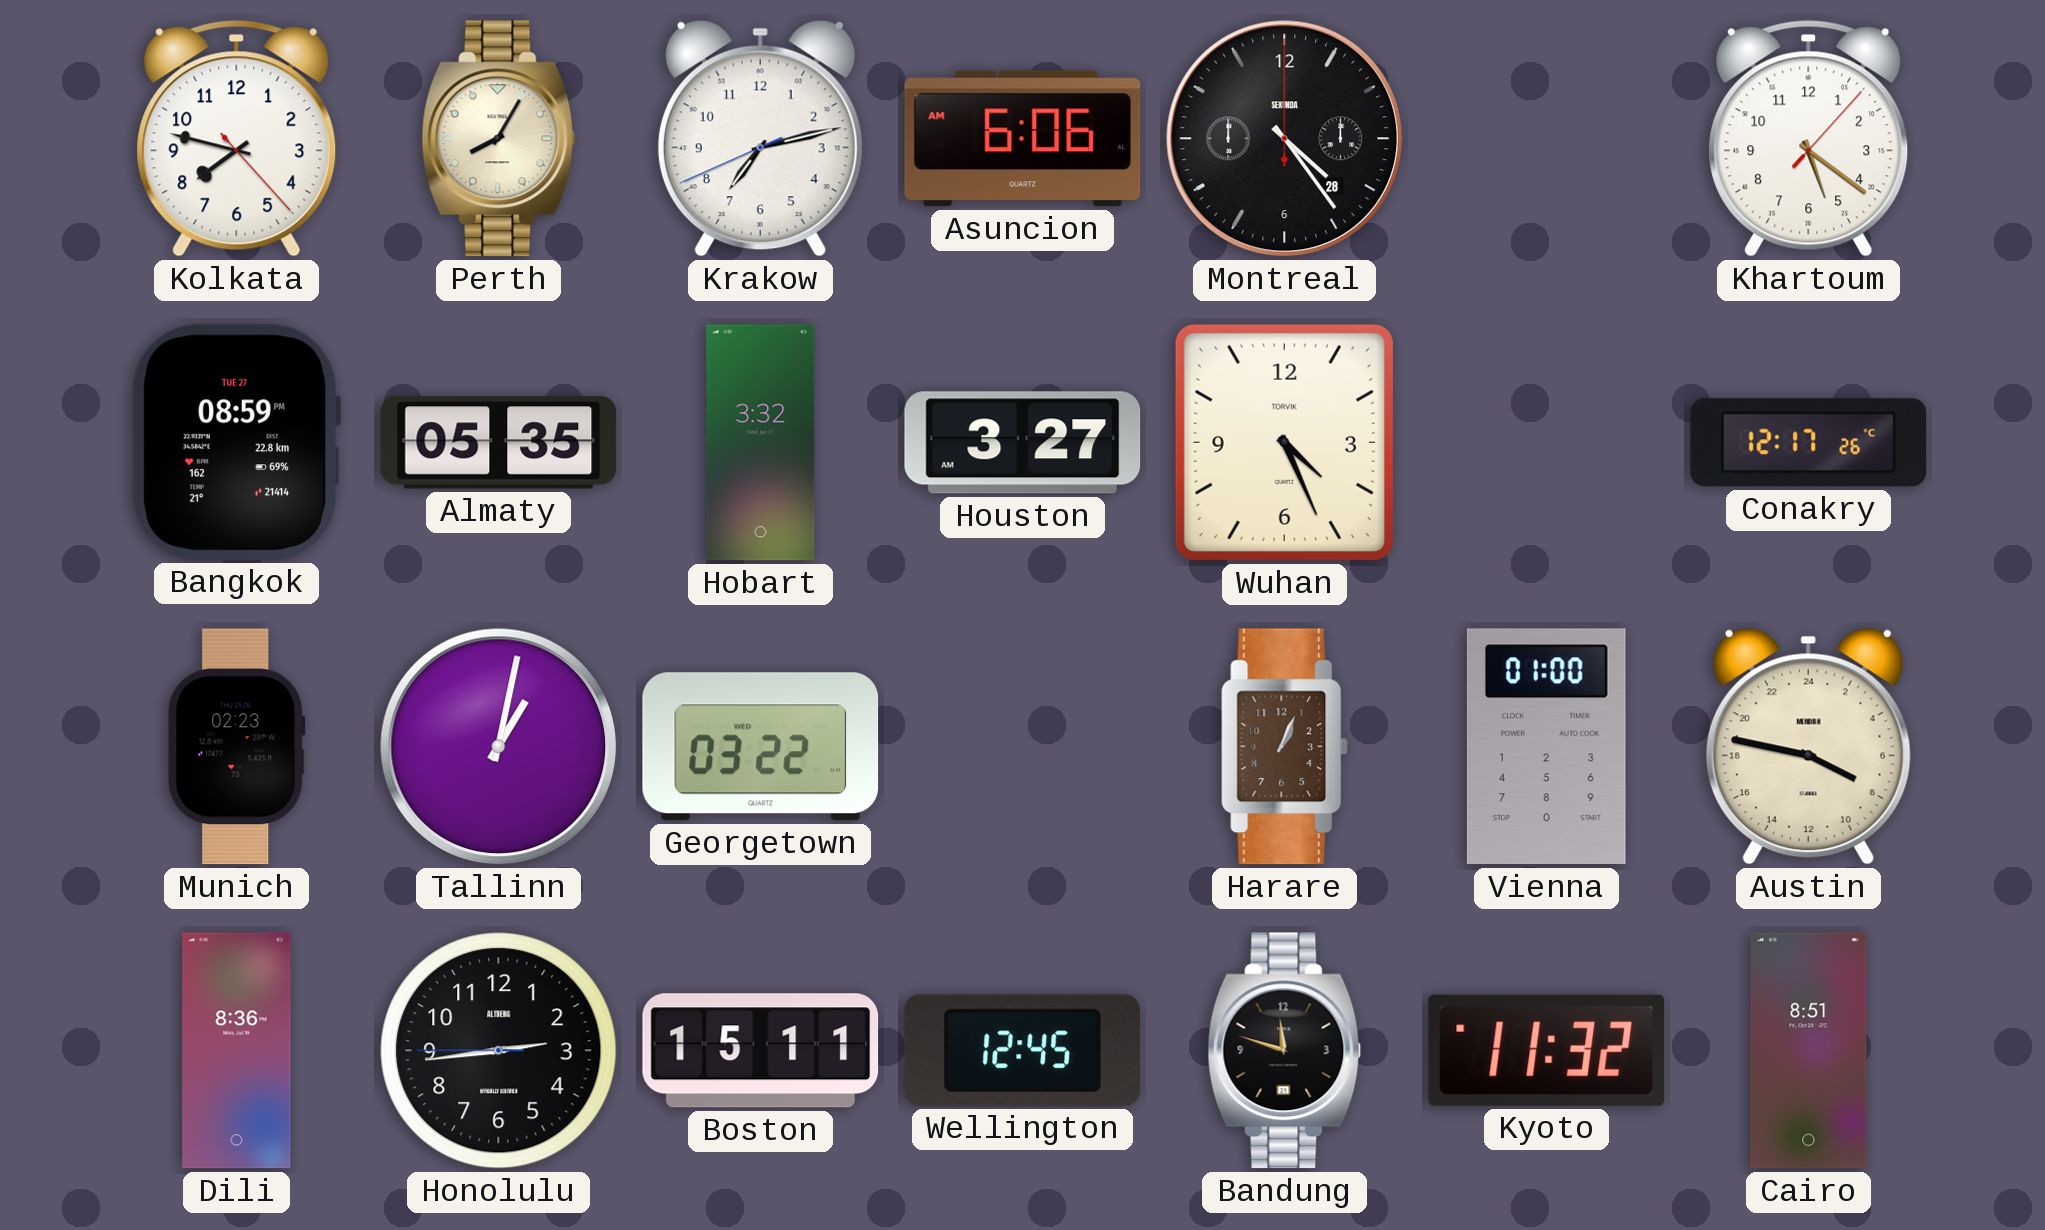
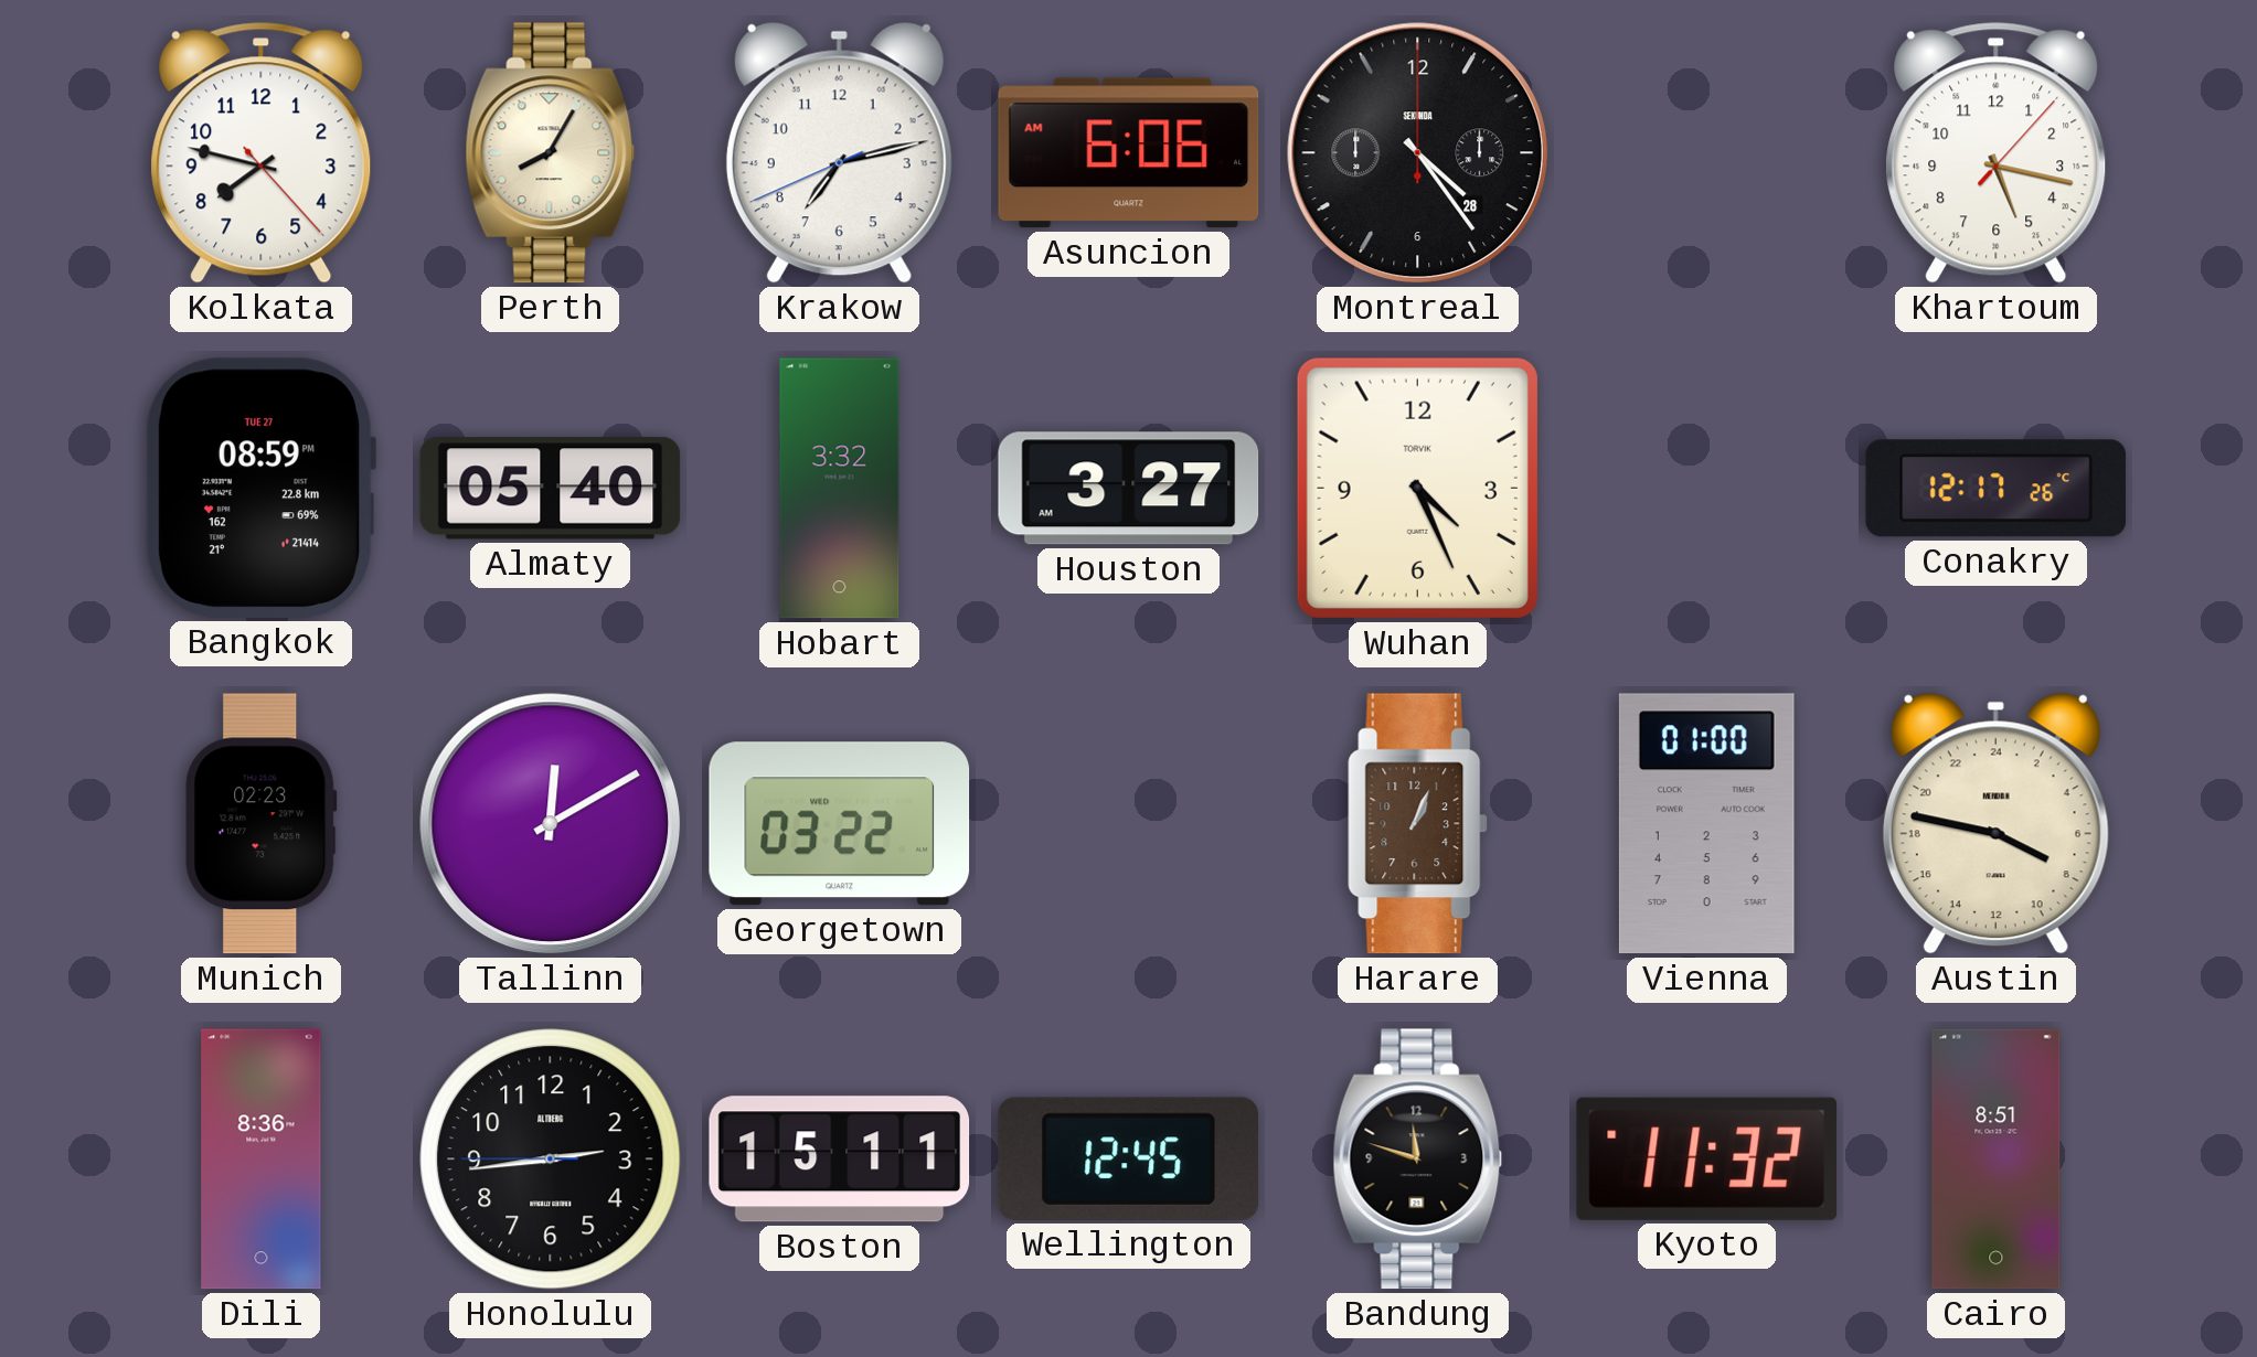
Khartoum: 5:21 -> 5:17
Almaty: 05:35 -> 05:40
Tallinn: 1:02 -> 12:10
